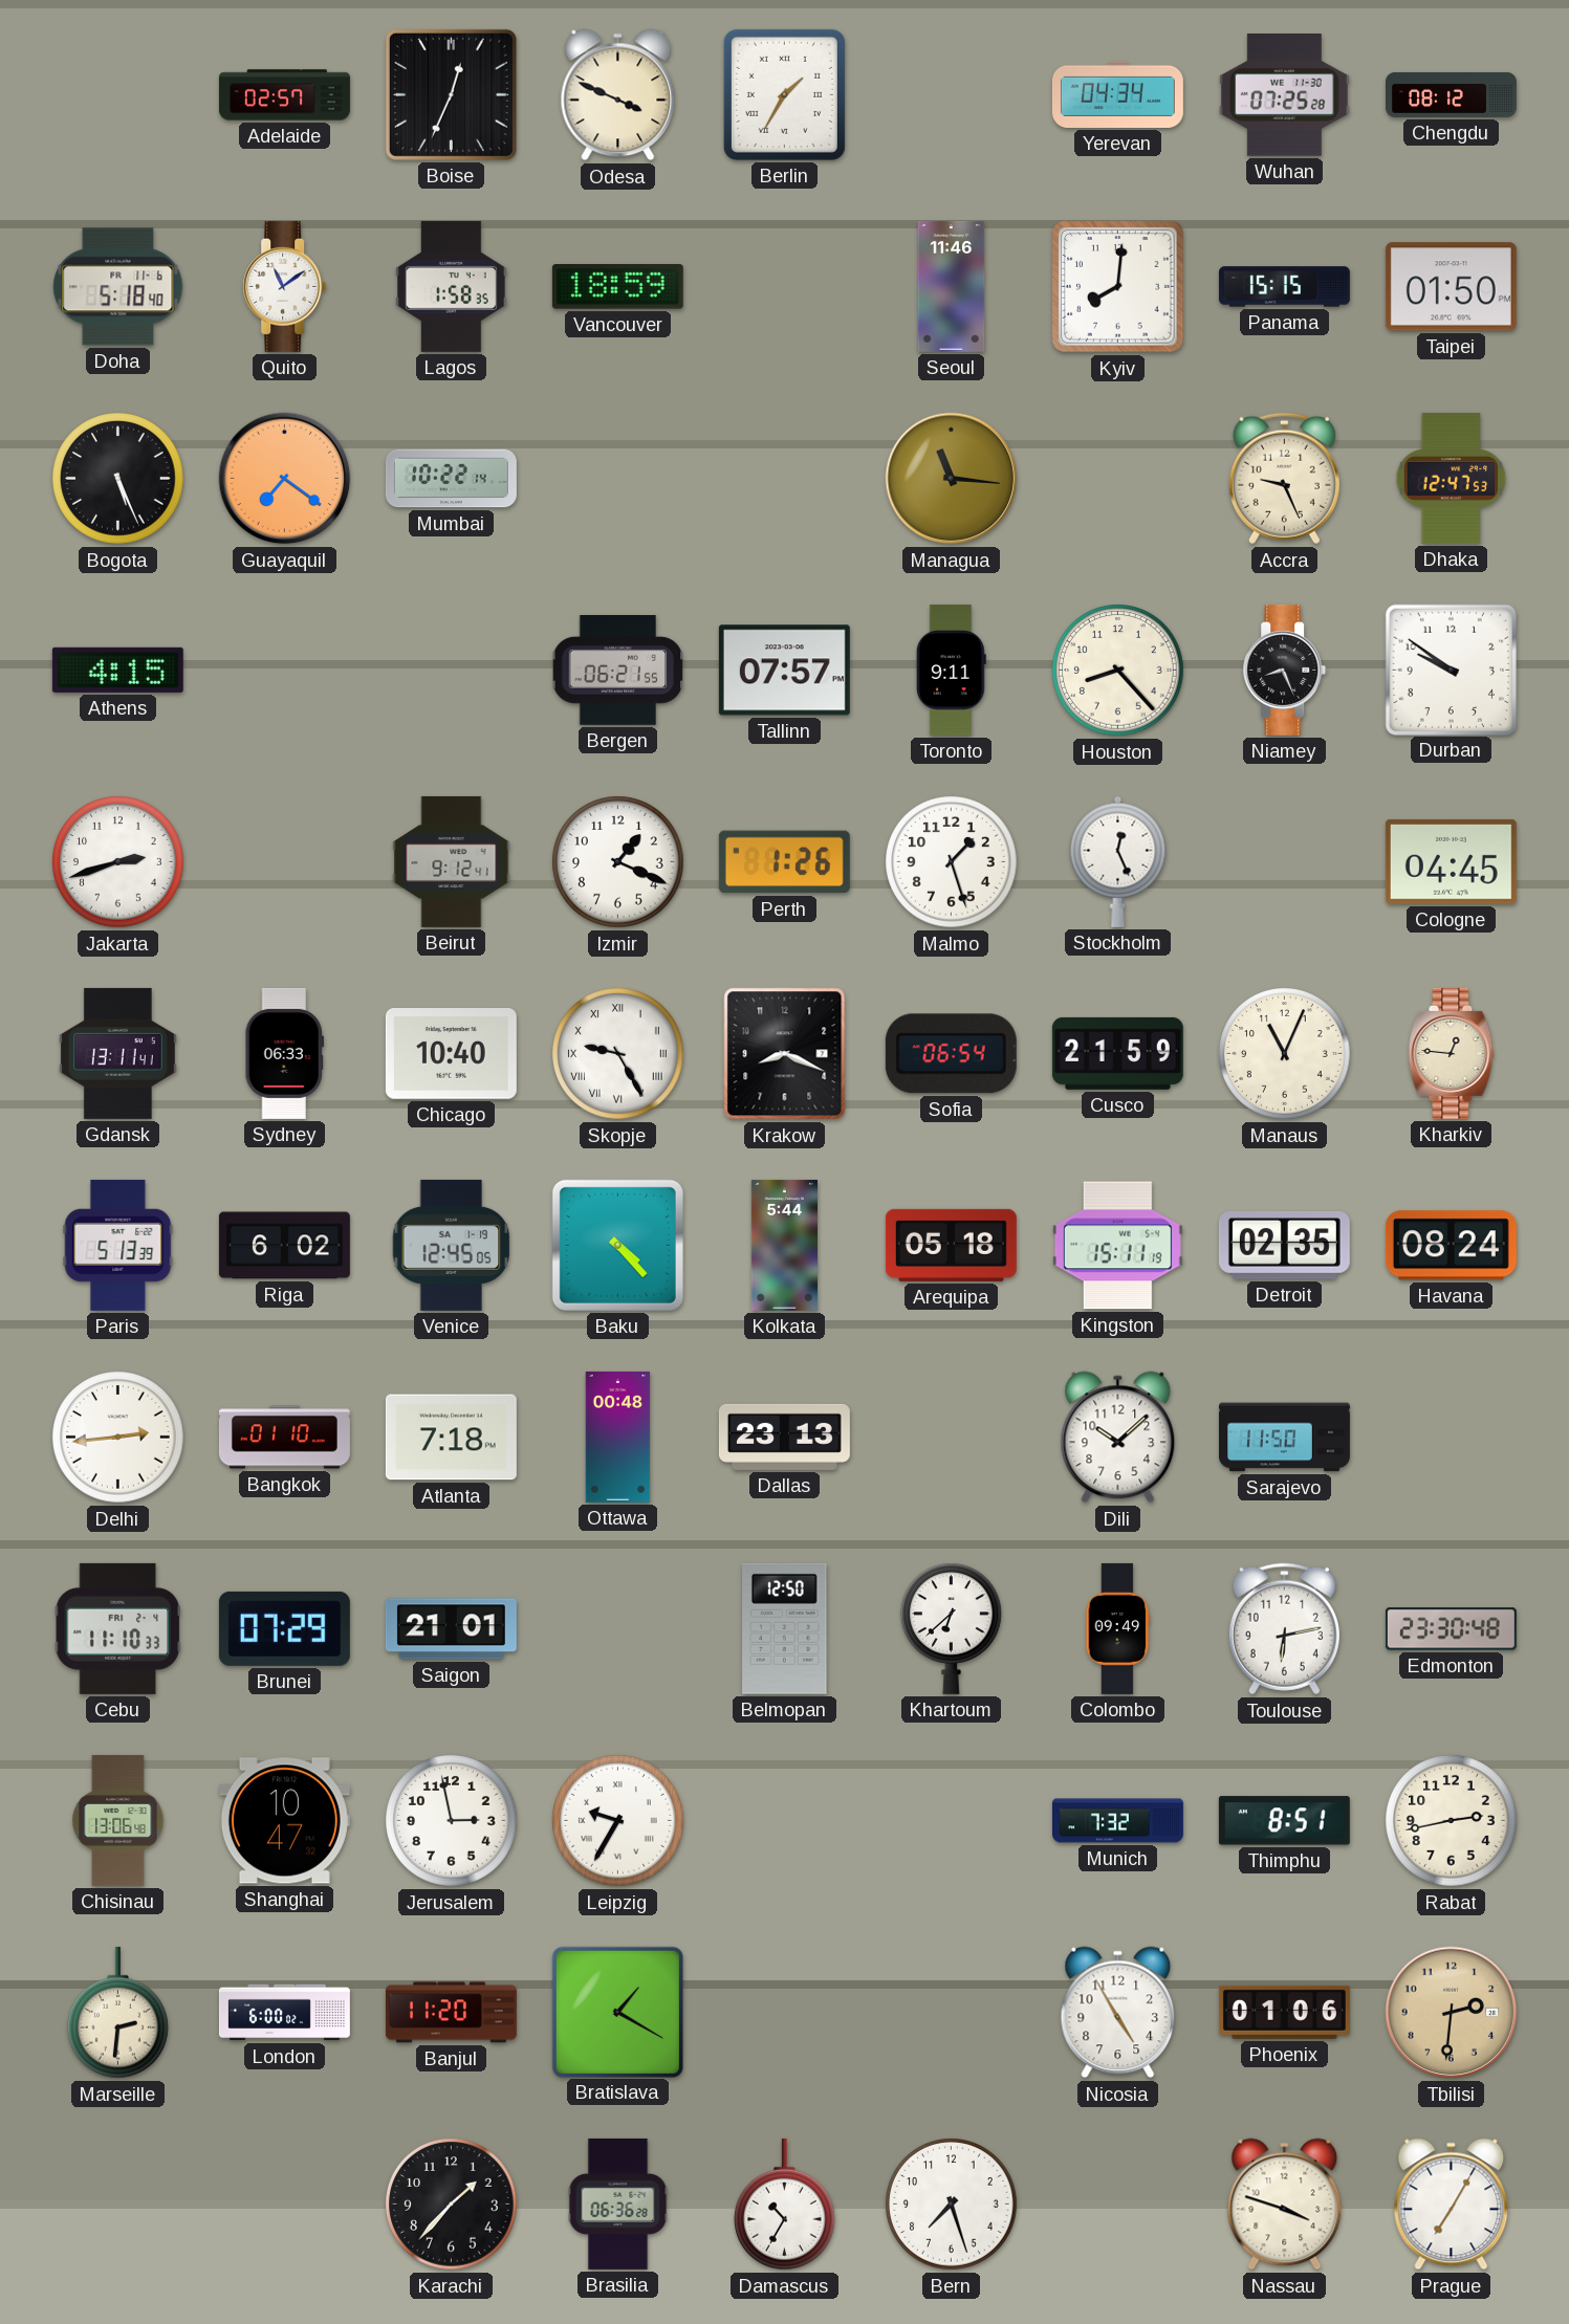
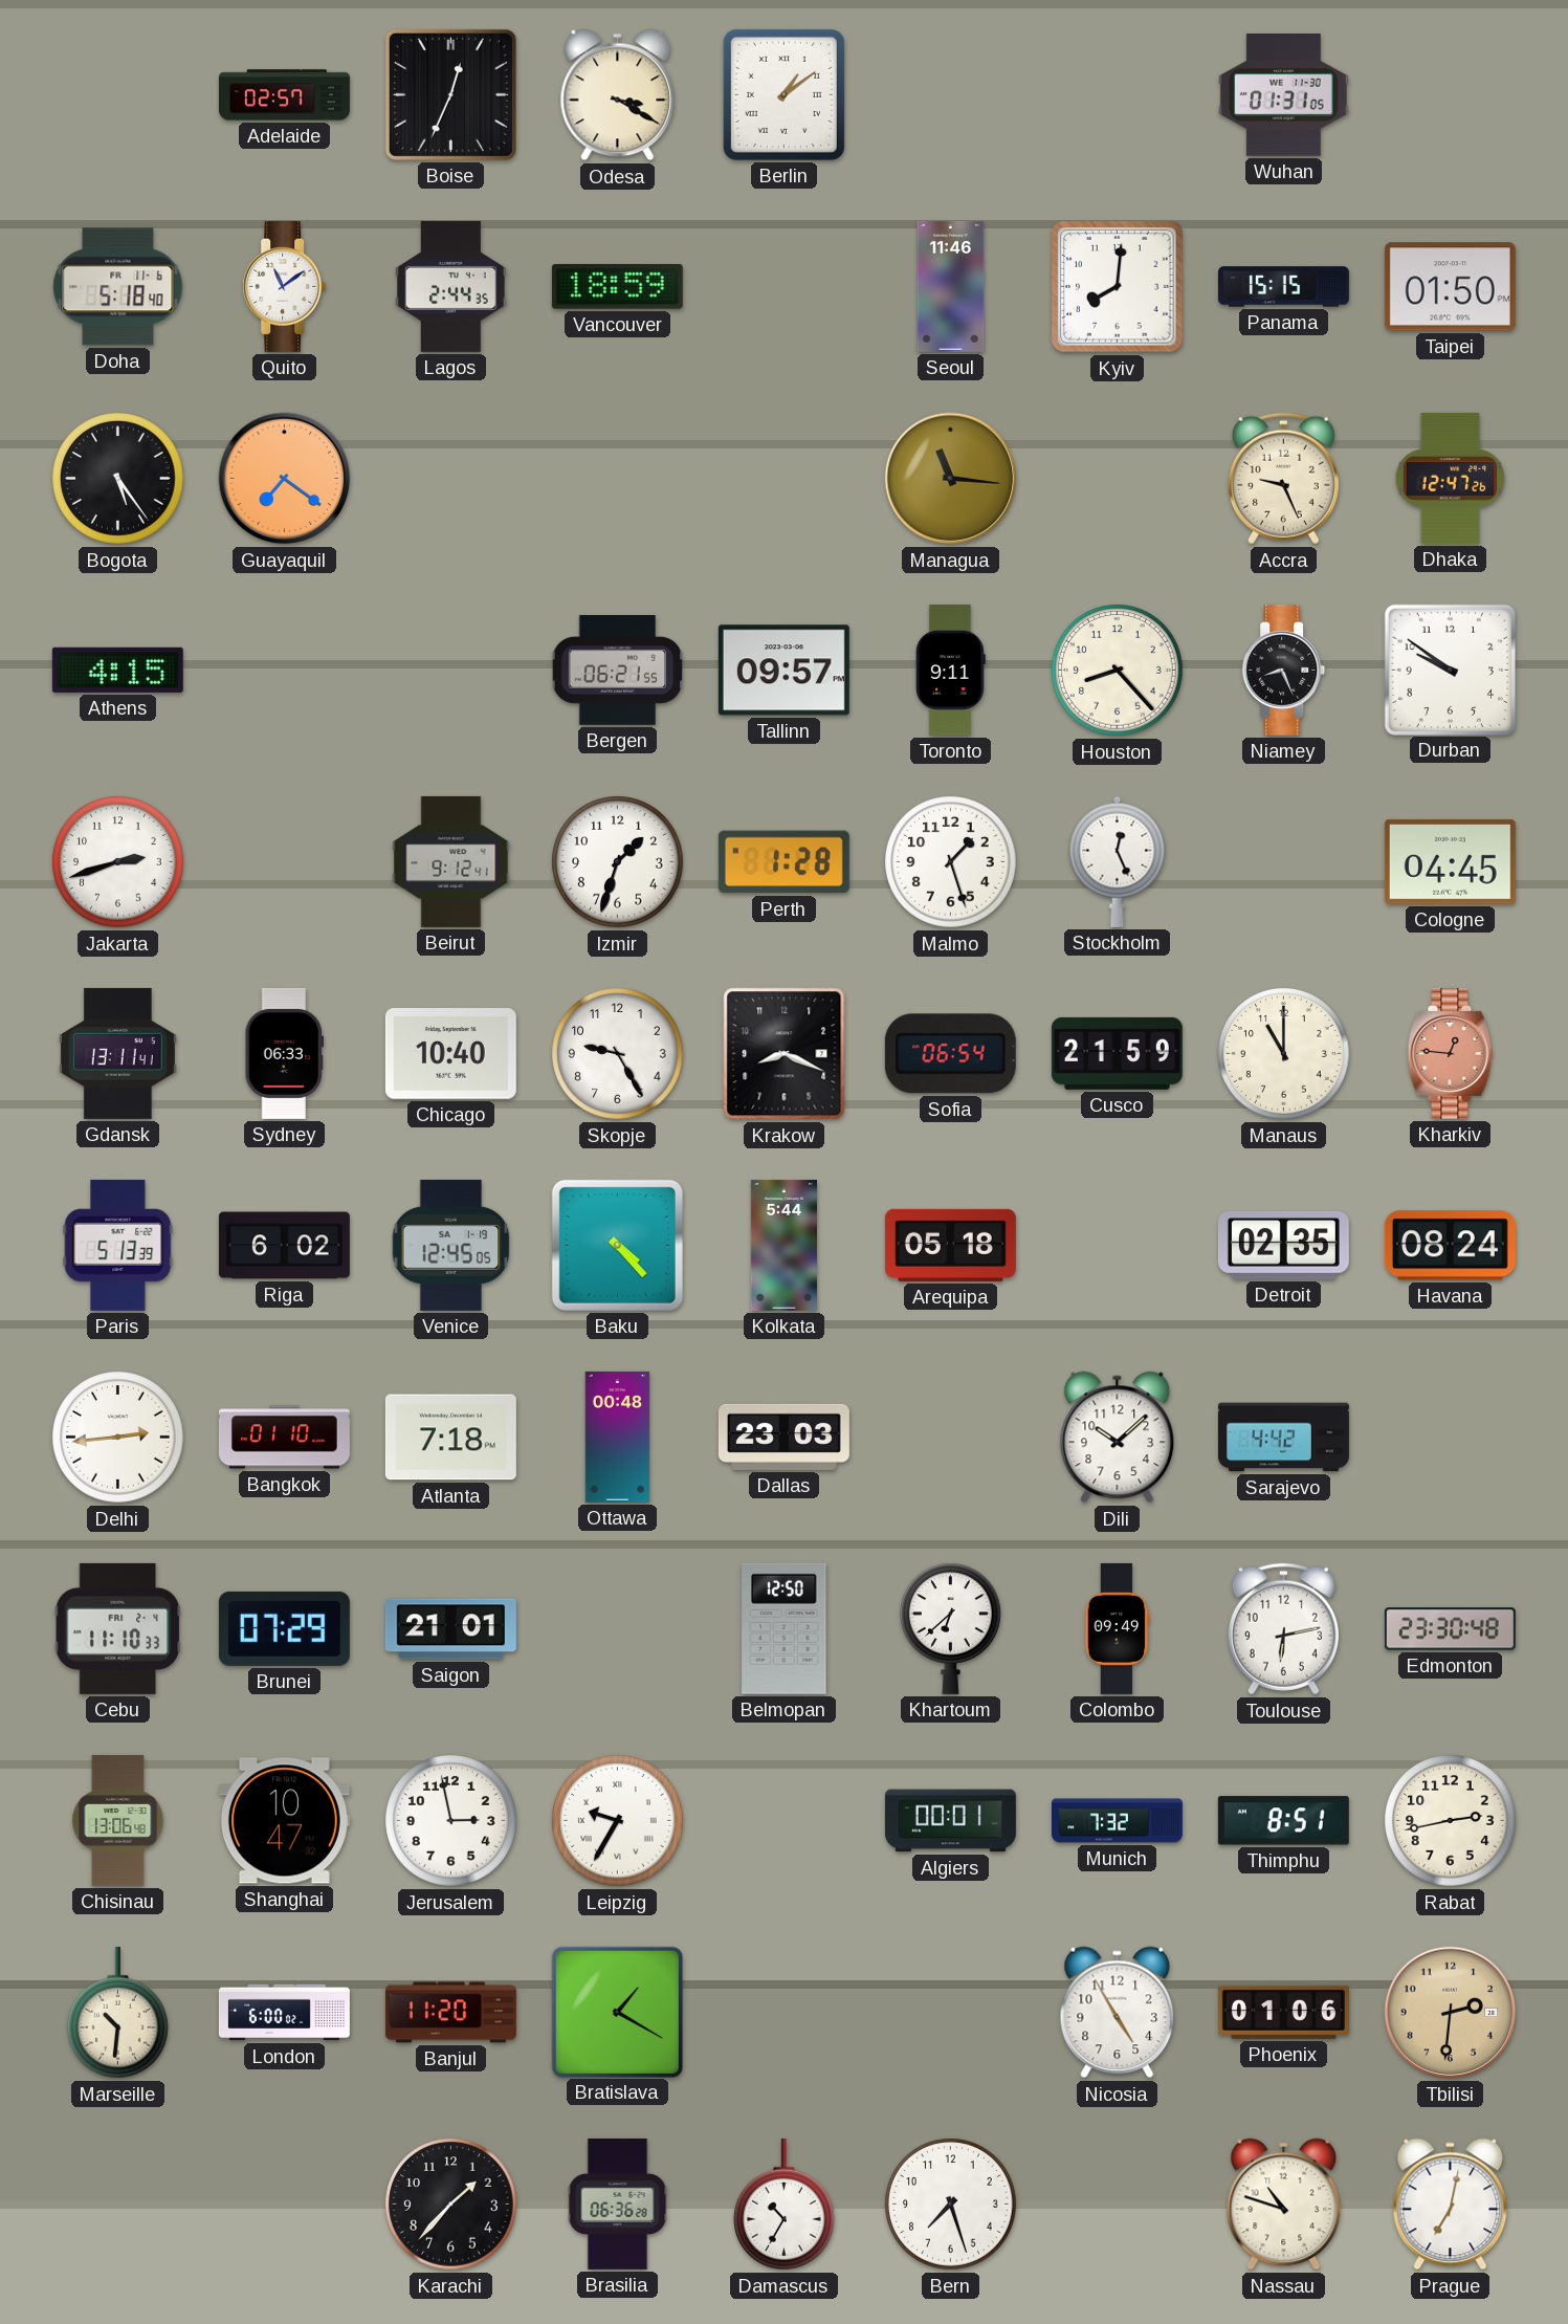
Odesa: 3:49 -> 3:20
Berlin: 1:35 -> 1:09
Yerevan: 04:34 -> none
Wuhan: 07:25 -> 01:31
Chengdu: 08:12 -> none
Lagos: 1:58 -> 2:44
Bogota: 5:26 -> 5:24
Mumbai: 10:22 -> none
Dhaka: 12:47:53 -> 12:47:26
Tallinn: 07:57 -> 09:57
Izmir: 1:19 -> 1:33
Perth: 1:26 -> 1:28
Skopje numerals: Roman -> Arabic
Manaus: 11:04 -> 11:00
Kharkiv dial: cream -> salmon
Kingston: 15:11 -> none
Dallas: 23:13 -> 23:03
Sarajevo: 11:50 -> 4:42
Algiers: none -> 00:01
Marseille: 2:31 -> 10:31
Nassau: 3:48 -> 10:48
Prague: 7:05 -> 7:02
